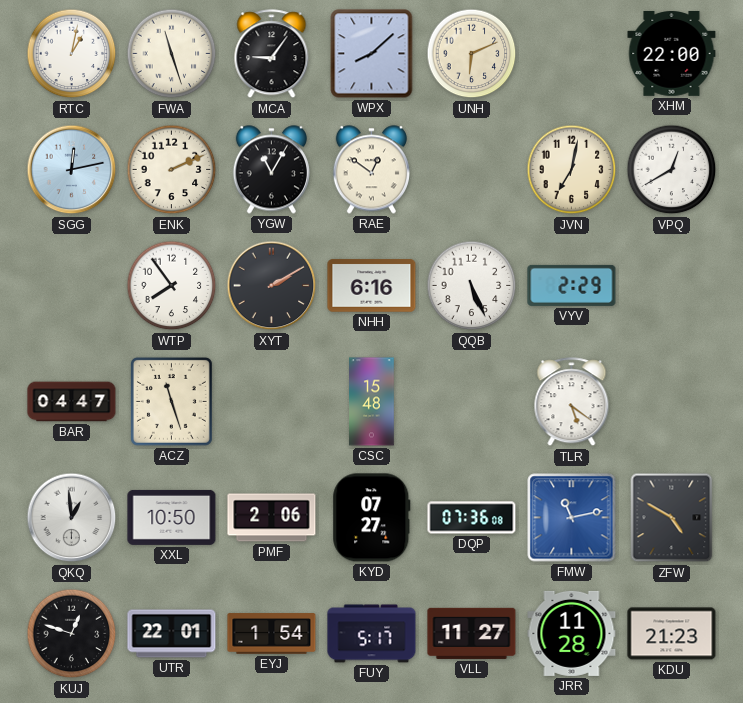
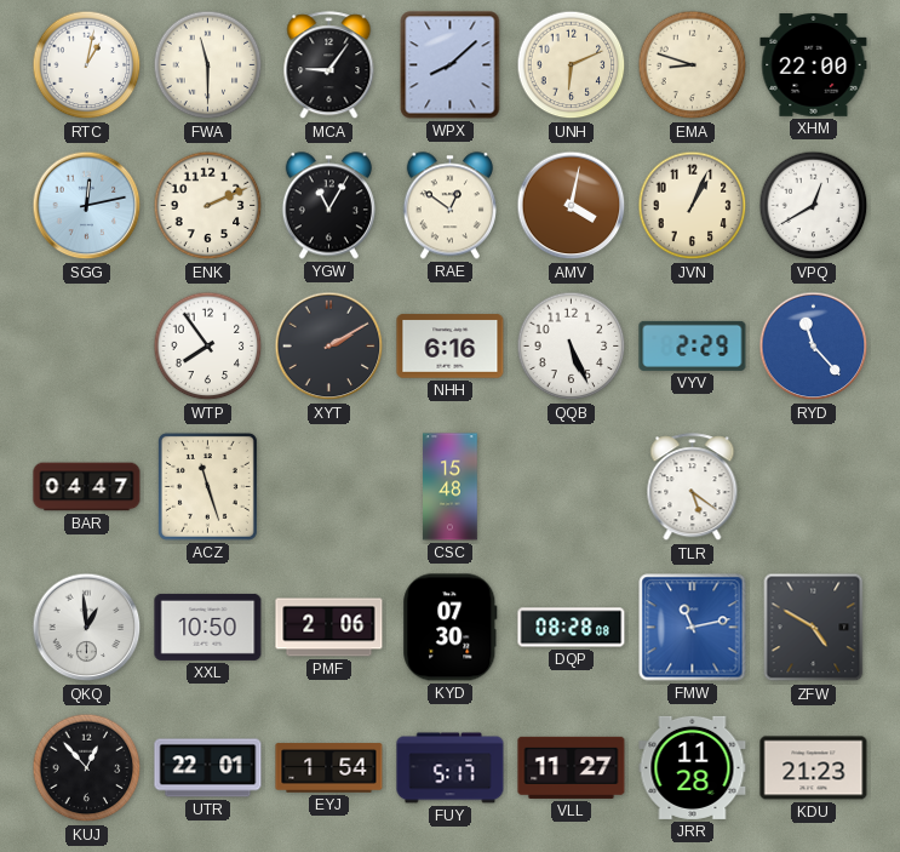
FWA: 11:27 -> 11:30
EMA: none -> 8:48
AMV: none -> 4:02
JVN: 7:02 -> 1:04
RYD: none -> 11:23
KYD: 07:27 -> 07:30
DQP: 07:36 -> 08:28
KUJ: 12:48 -> 12:53
